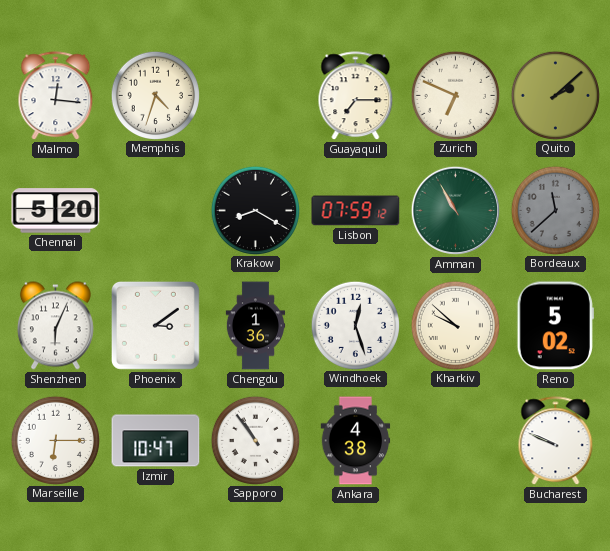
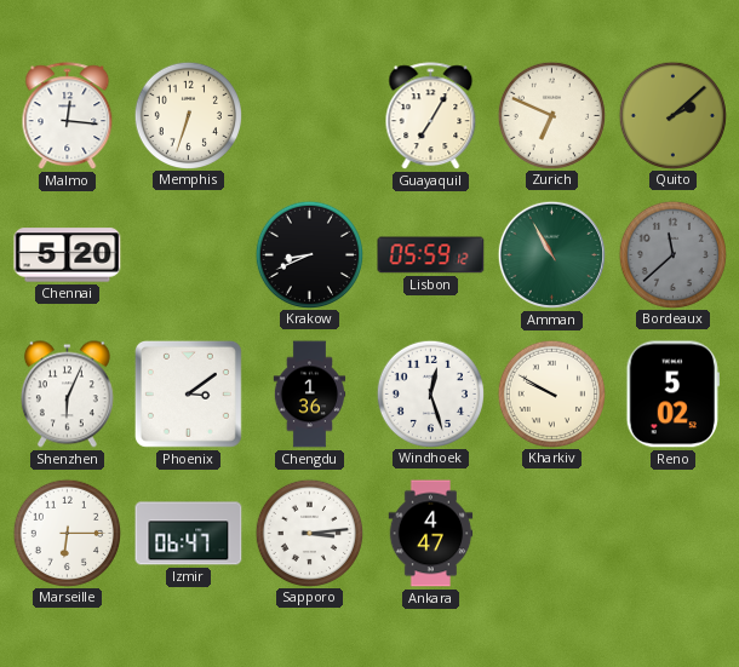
Memphis: 4:33 -> 6:33
Guayaquil: 7:15 -> 7:05
Krakow: 8:20 -> 8:41
Lisbon: 07:59 -> 05:59
Kharkiv: 9:52 -> 9:50
Izmir: 10:47 -> 06:47
Sapporo: 10:54 -> 3:14
Ankara: 4:38 -> 4:47
Bucharest: 9:49 -> none
